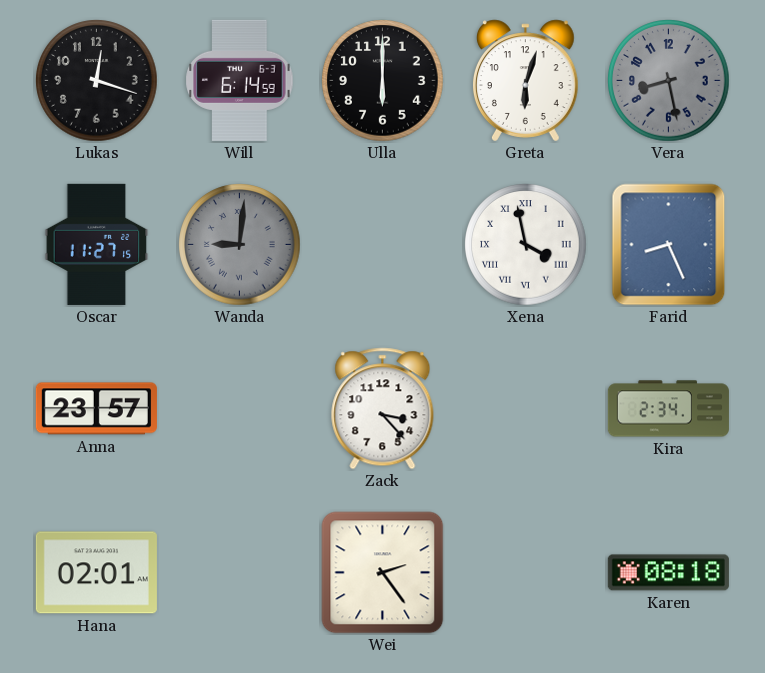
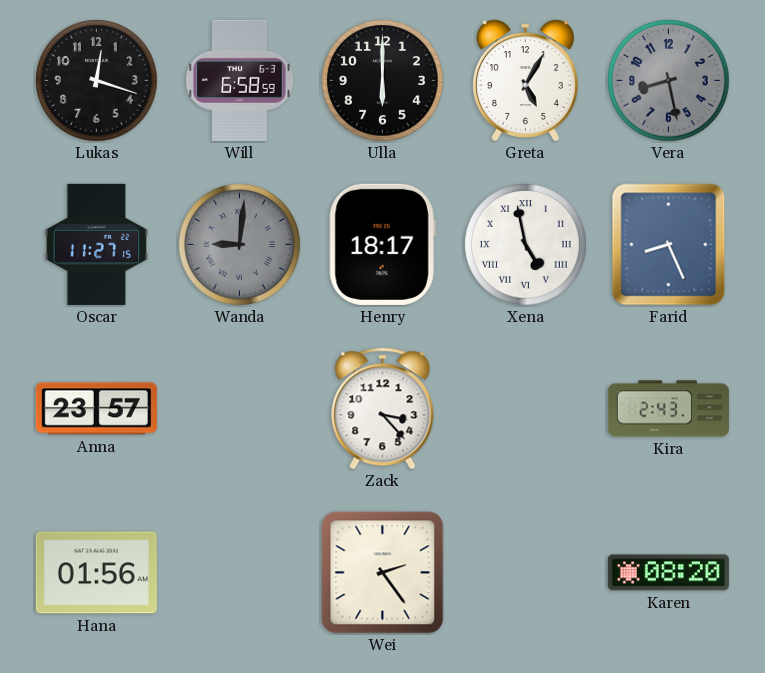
Will: 6:14 -> 6:58
Greta: 6:03 -> 5:05
Henry: none -> 18:17
Xena: 3:58 -> 4:58
Kira: 2:34 -> 2:43
Hana: 02:01 -> 01:56
Karen: 08:18 -> 08:20
